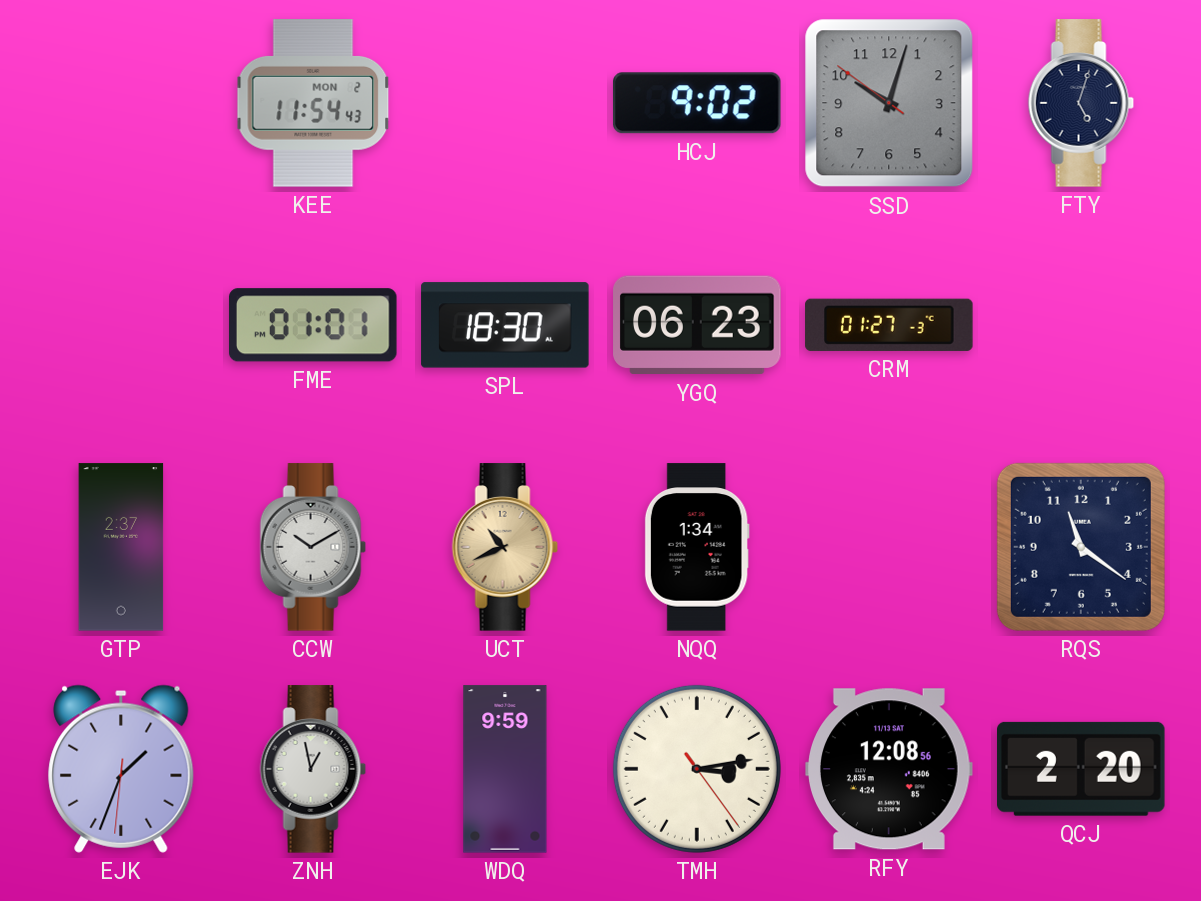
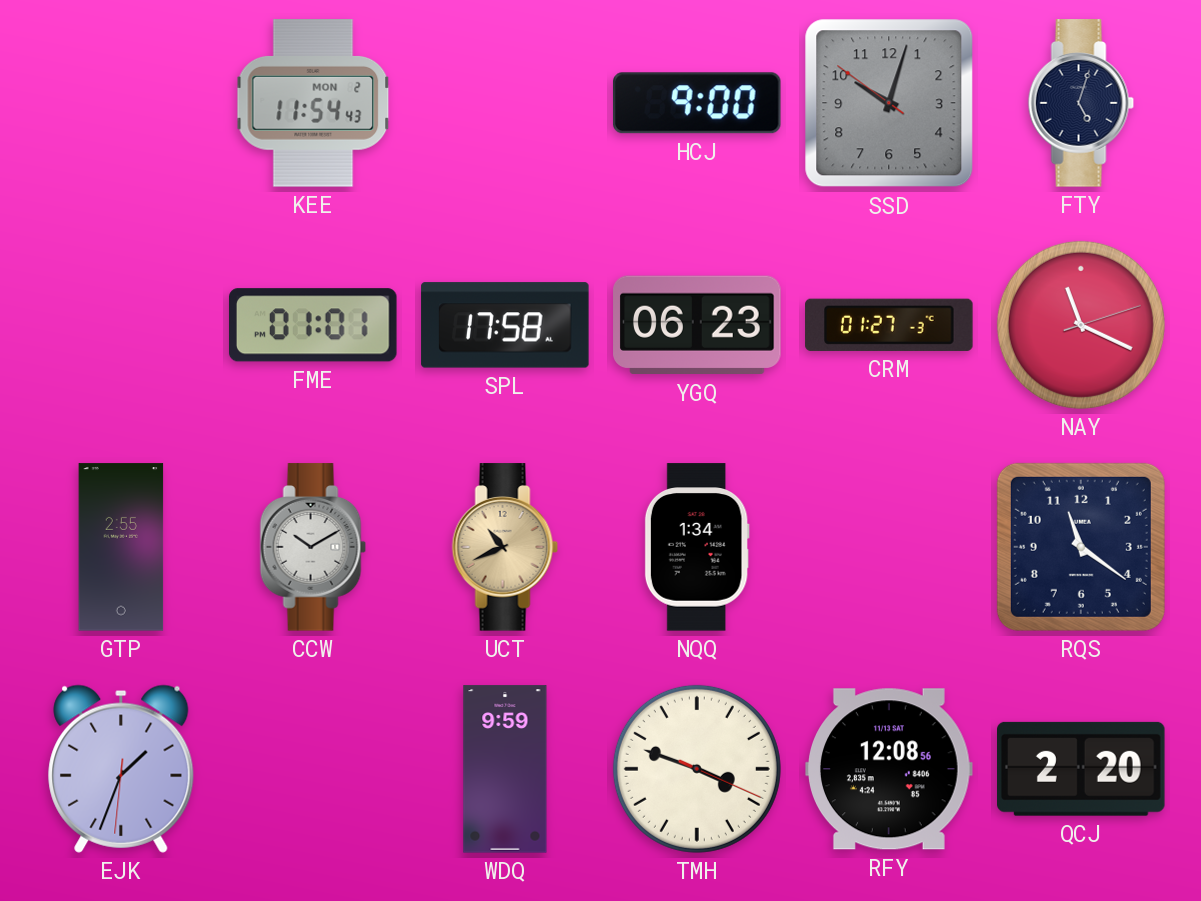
HCJ: 9:02 -> 9:00
SPL: 18:30 -> 17:58
NAY: none -> 11:19
GTP: 2:37 -> 2:55
ZNH: 12:58 -> none
TMH: 3:13 -> 3:48
